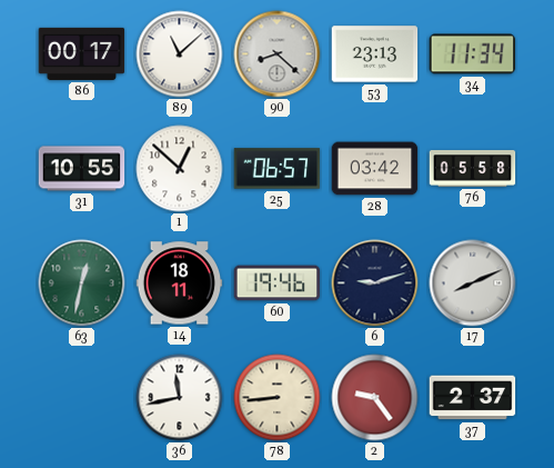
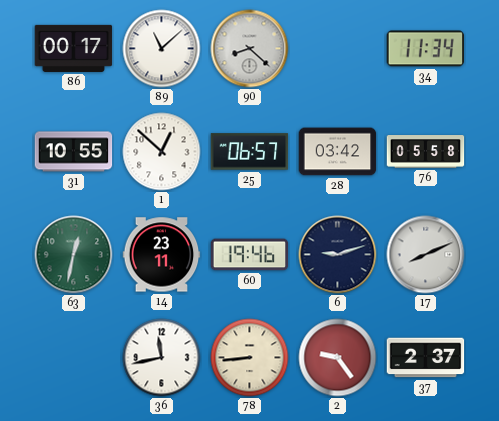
53: 23:13 -> none
14: 18:11 -> 23:11
